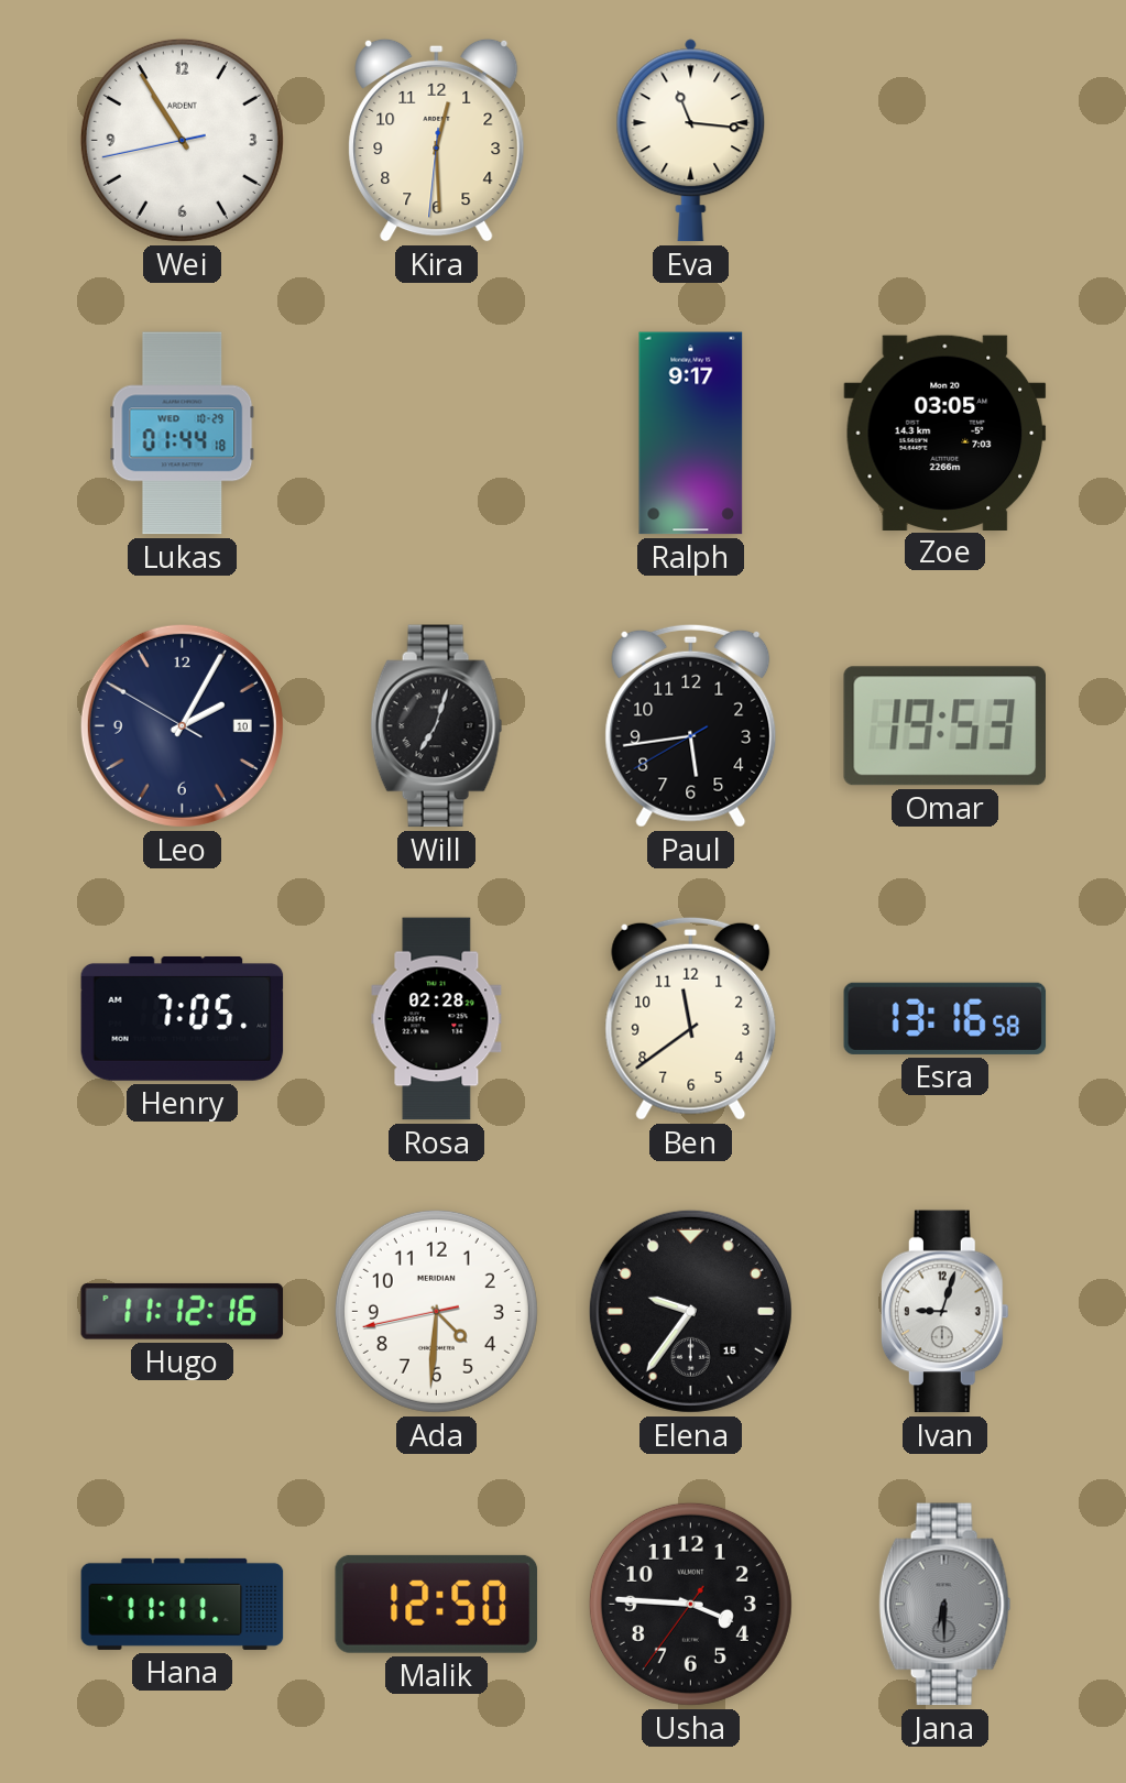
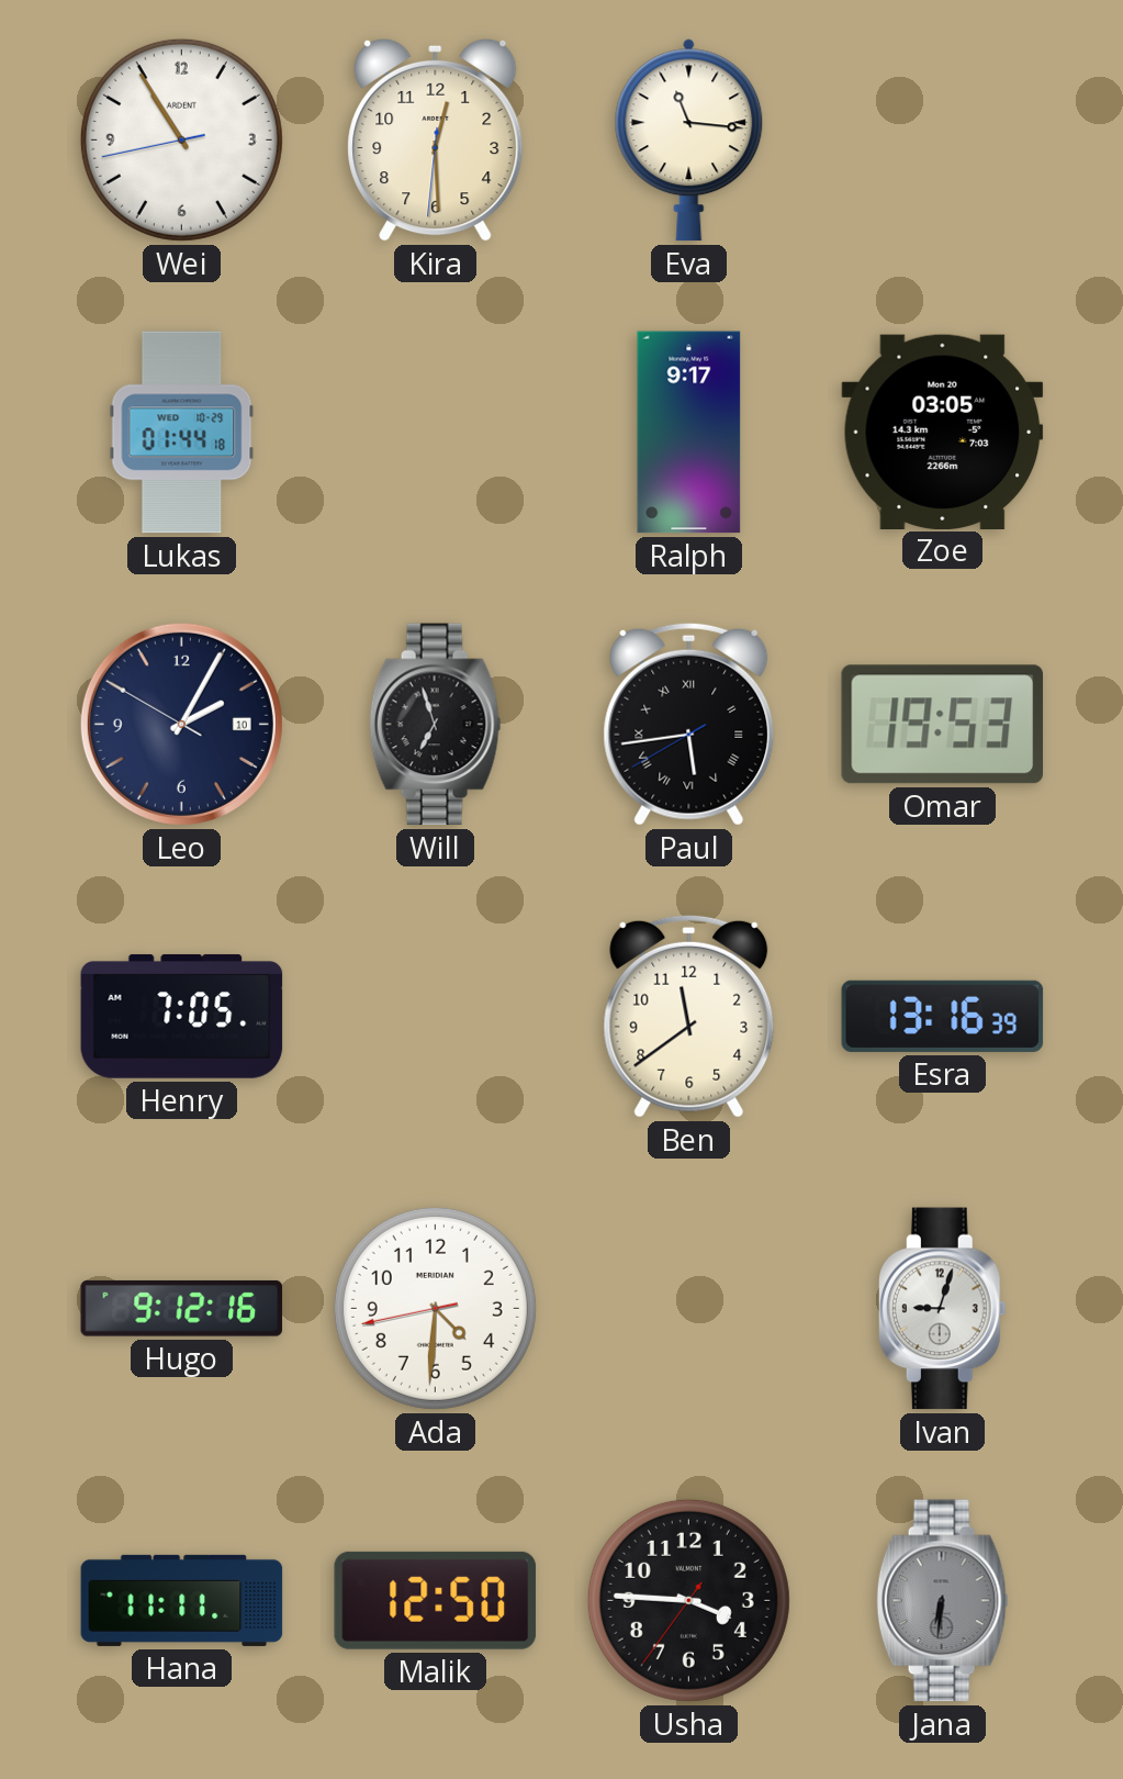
Will: 7:03 -> 6:57
Paul numerals: Arabic -> Roman
Rosa: 02:28 -> none
Esra: 13:16:58 -> 13:16:39
Hugo: 11:12 -> 9:12
Elena: 9:36 -> none
Jana: 6:30 -> 6:31
